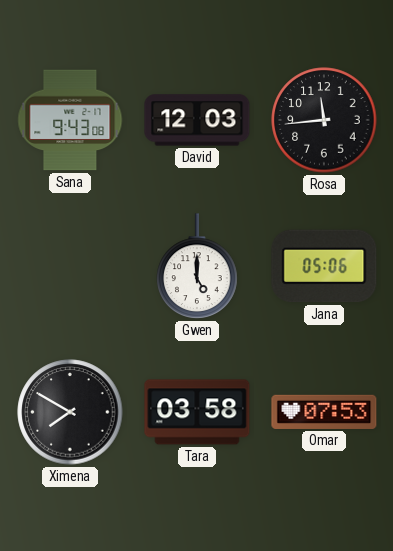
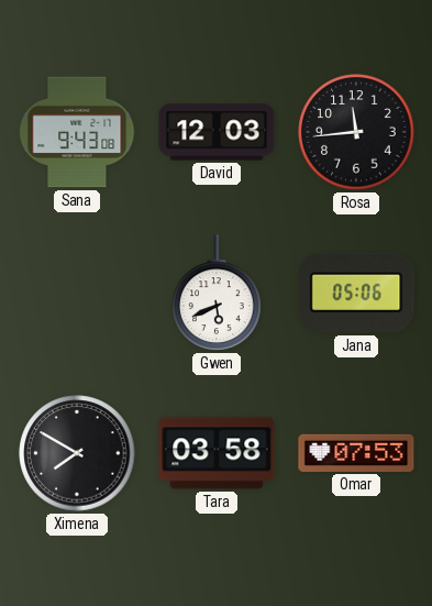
Gwen: 5:00 -> 5:41
